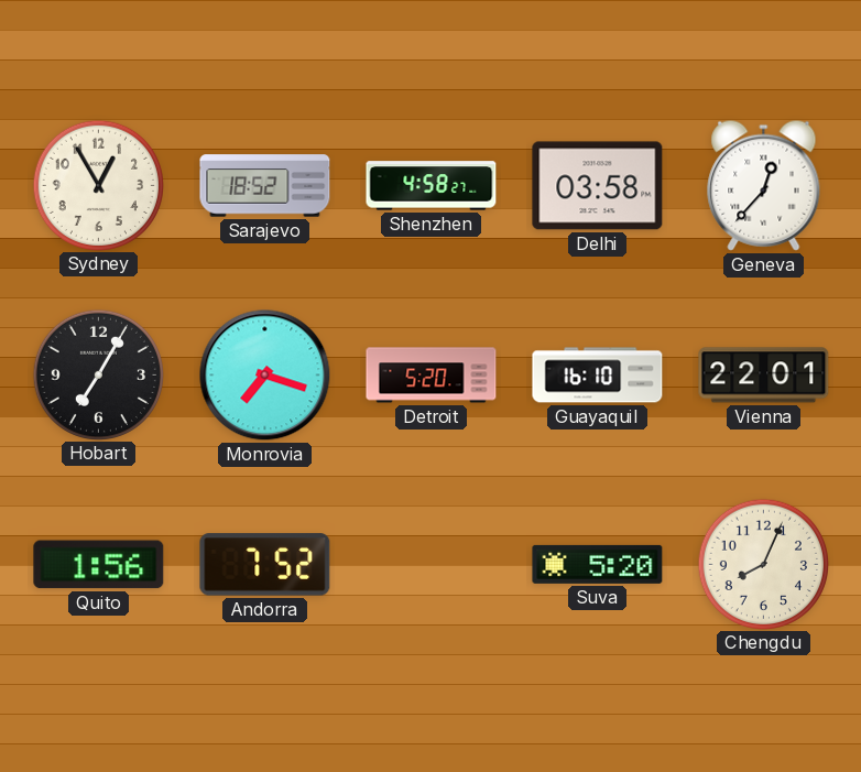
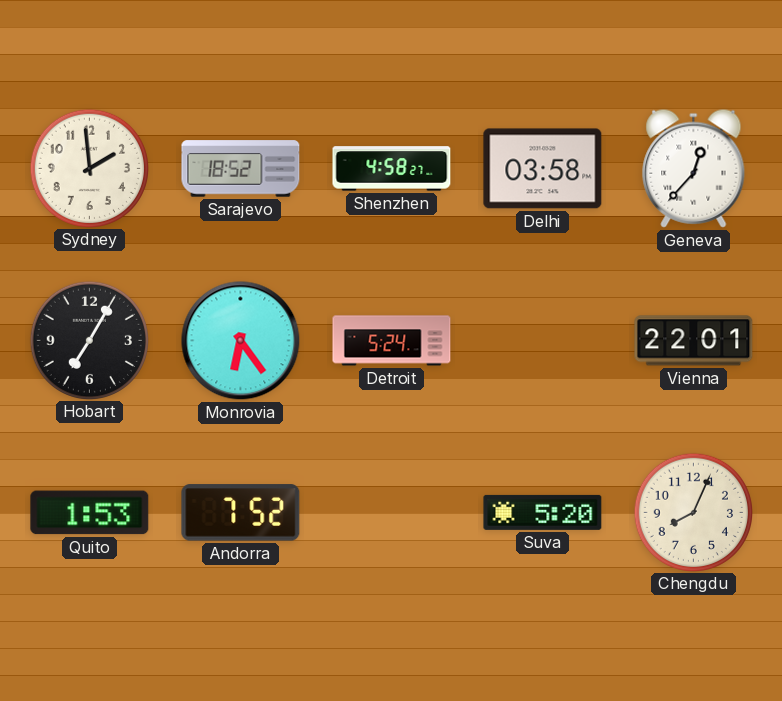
Sydney: 12:55 -> 1:59
Monrovia: 7:18 -> 6:24
Detroit: 5:20 -> 5:24
Guayaquil: 16:10 -> none
Quito: 1:56 -> 1:53
